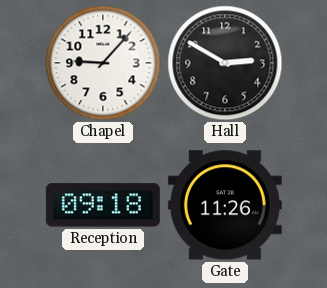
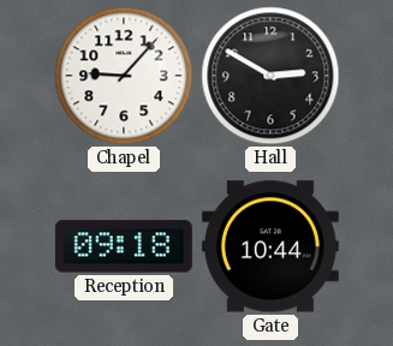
Gate: 11:26 -> 10:44
